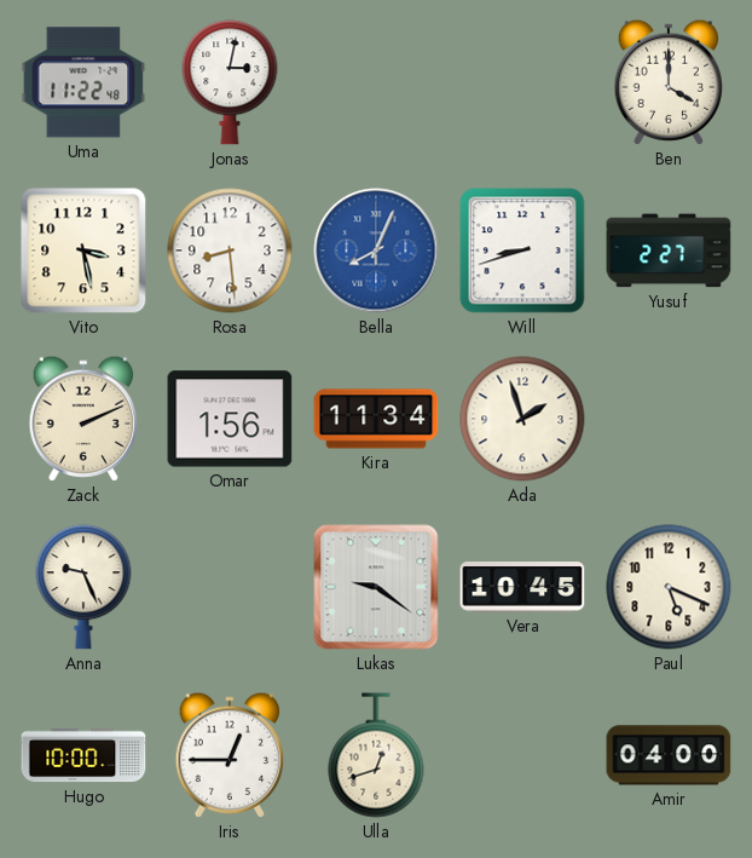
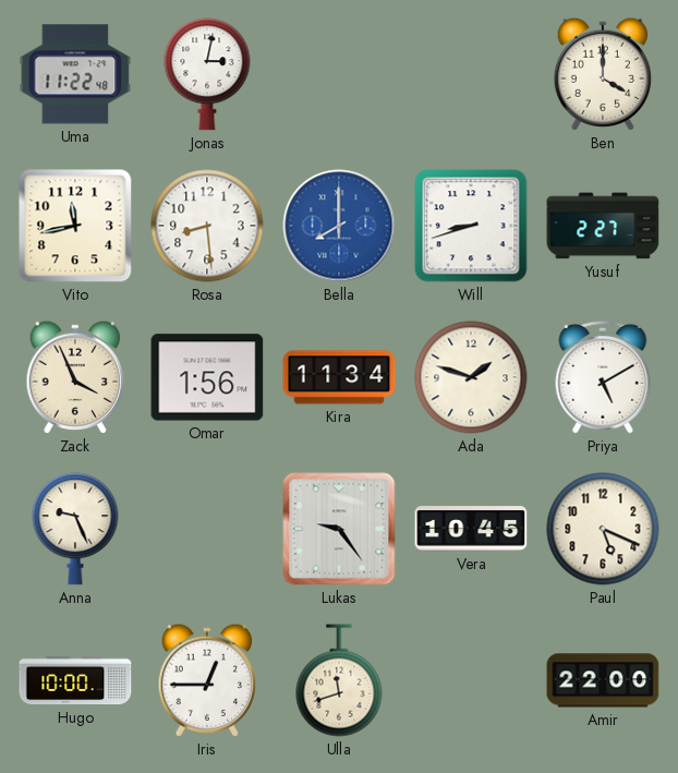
Vito: 3:28 -> 11:43
Bella: 8:04 -> 8:00
Zack: 2:11 -> 3:56
Ada: 1:57 -> 1:48
Priya: none -> 5:10
Lukas: 9:21 -> 9:24
Ulla: 12:42 -> 11:42
Amir: 04:00 -> 22:00
